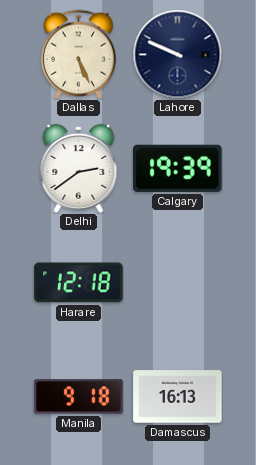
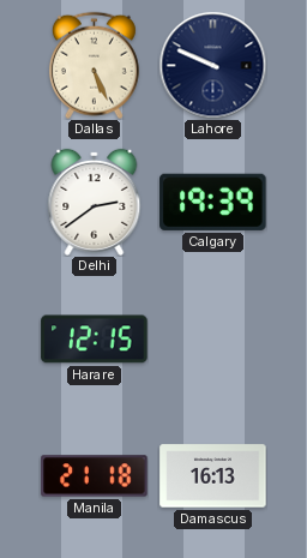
Harare: 12:18 -> 12:15
Manila: 9:18 -> 21:18
